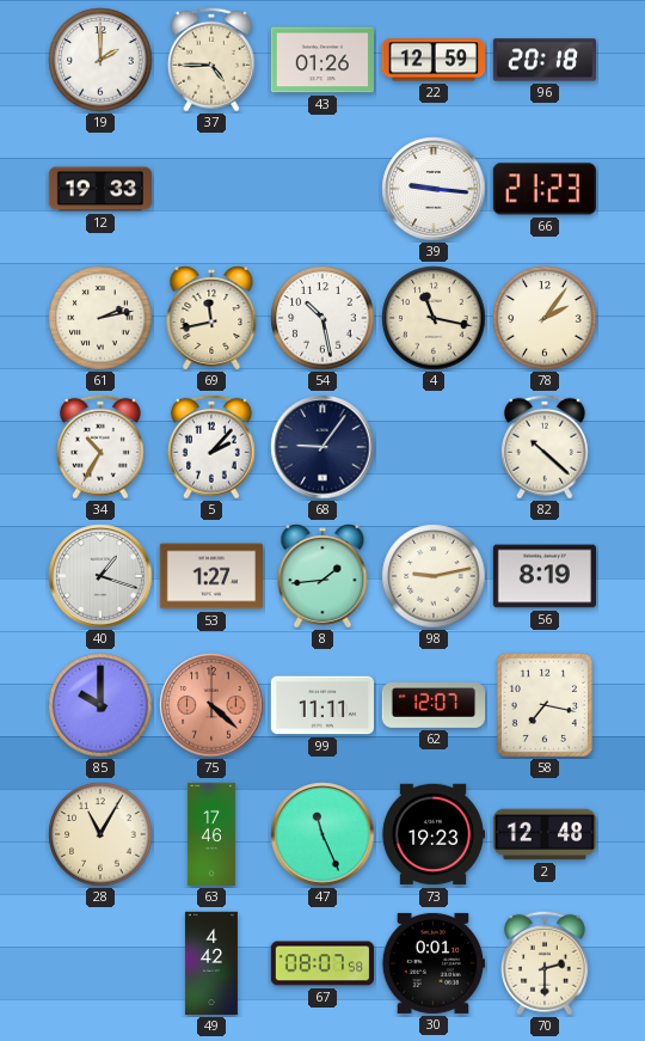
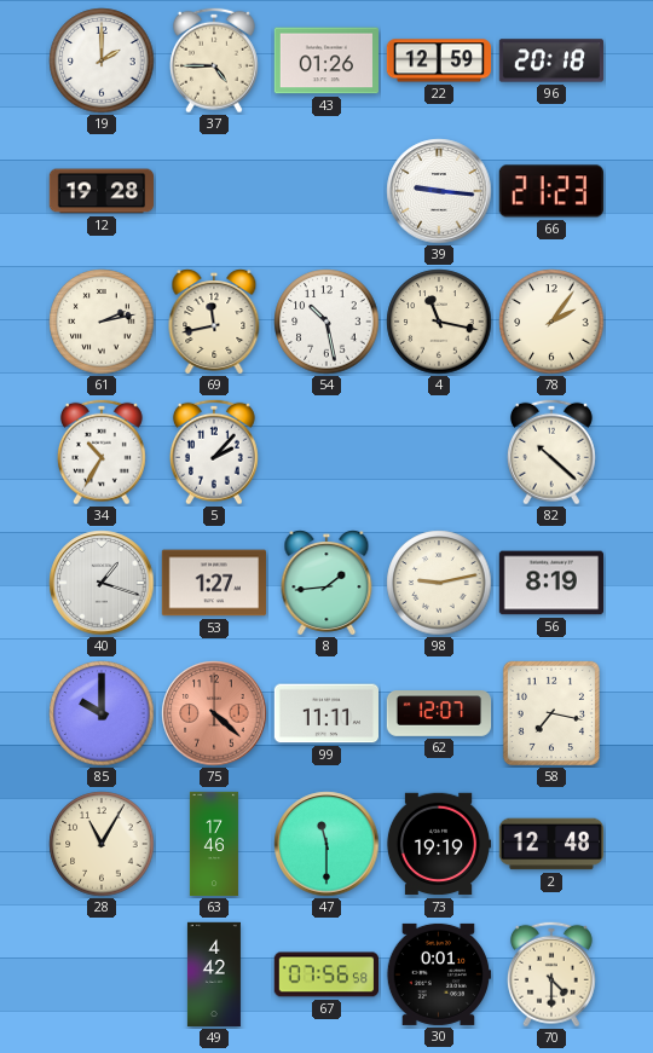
12: 19:33 -> 19:28
68: 9:06 -> none
47: 11:26 -> 11:30
73: 19:23 -> 19:19
67: 08:07 -> 07:56
70: 2:30 -> 4:30
